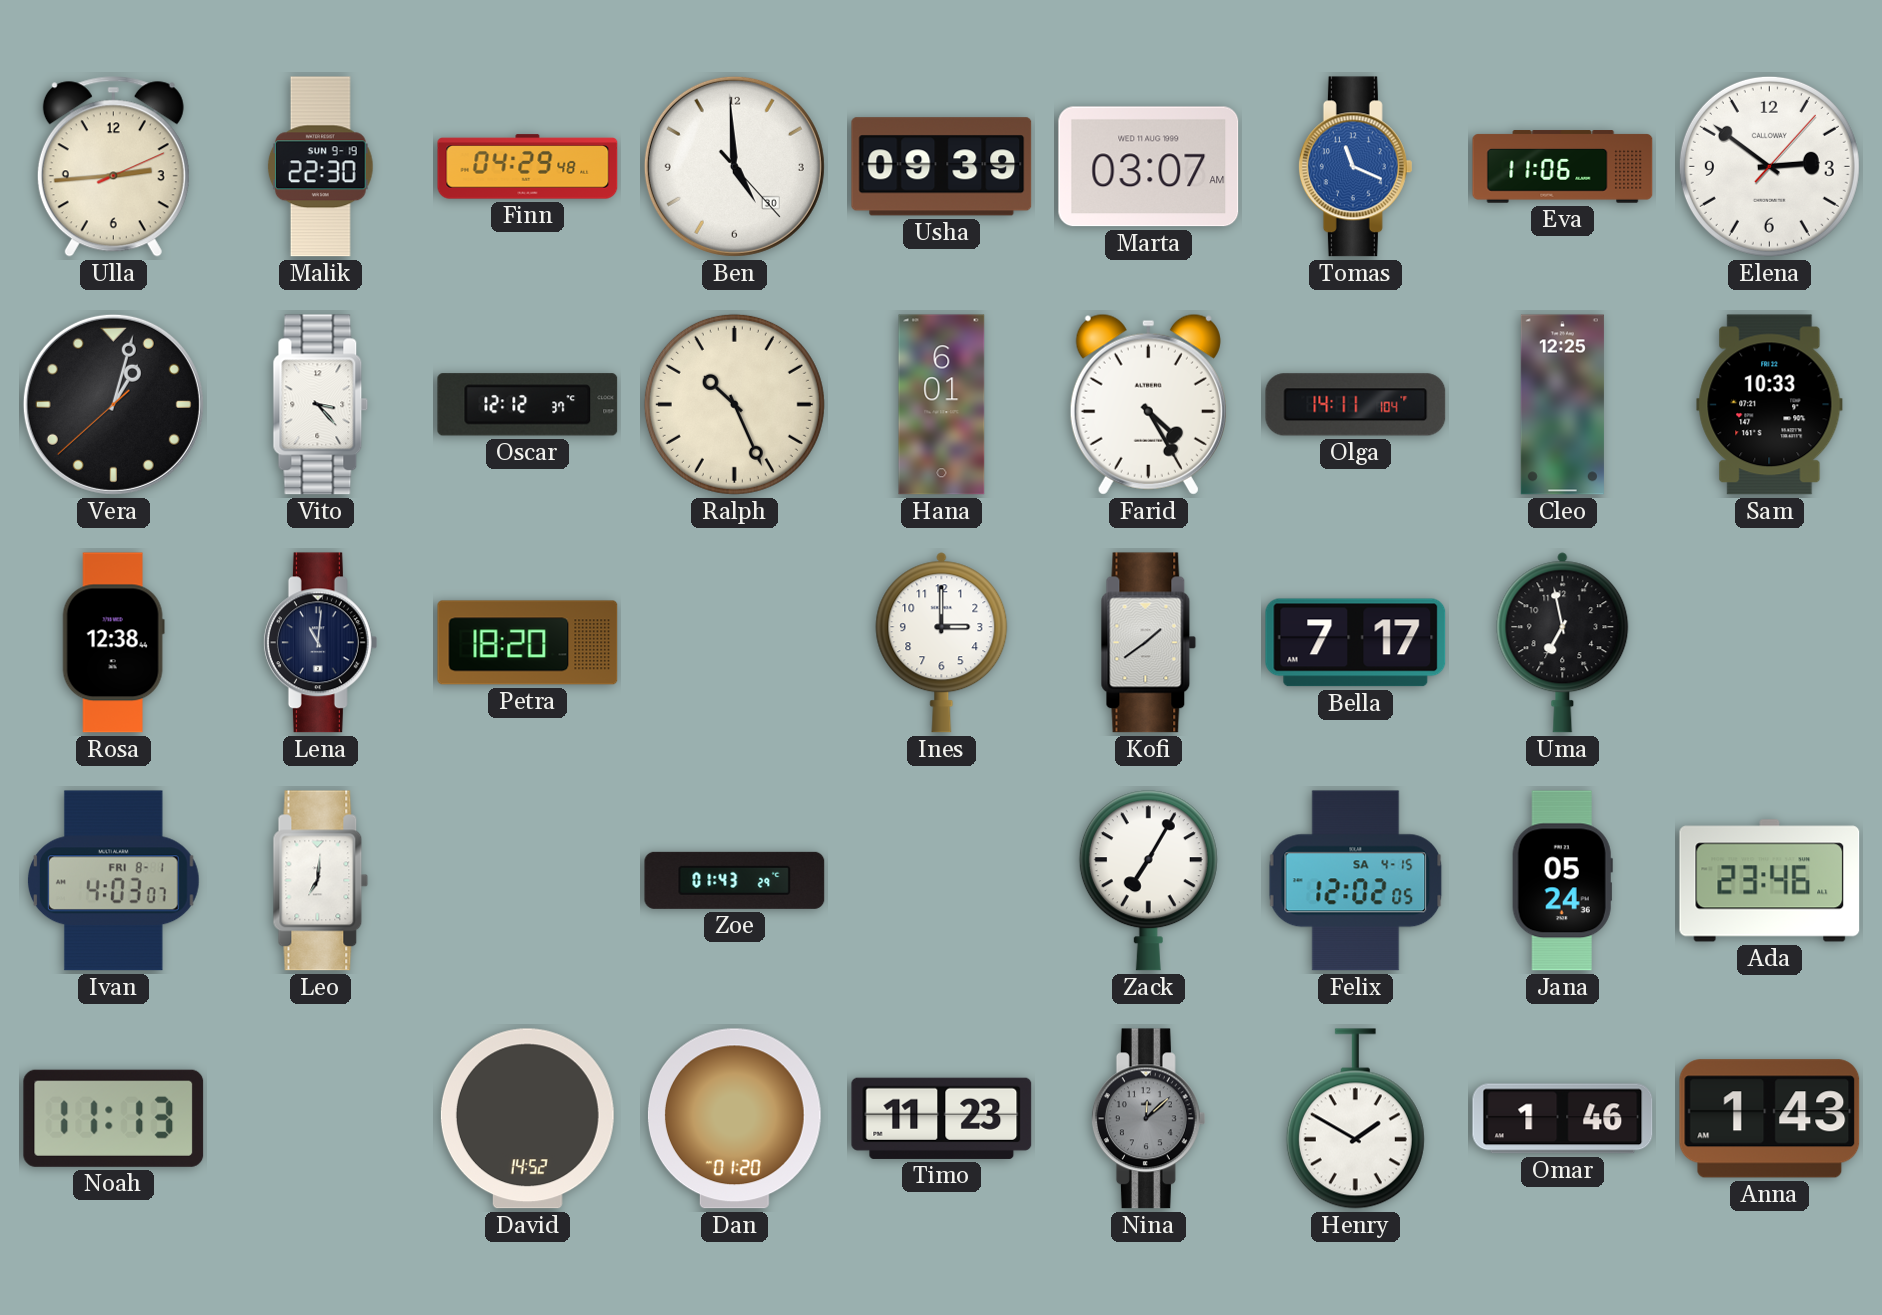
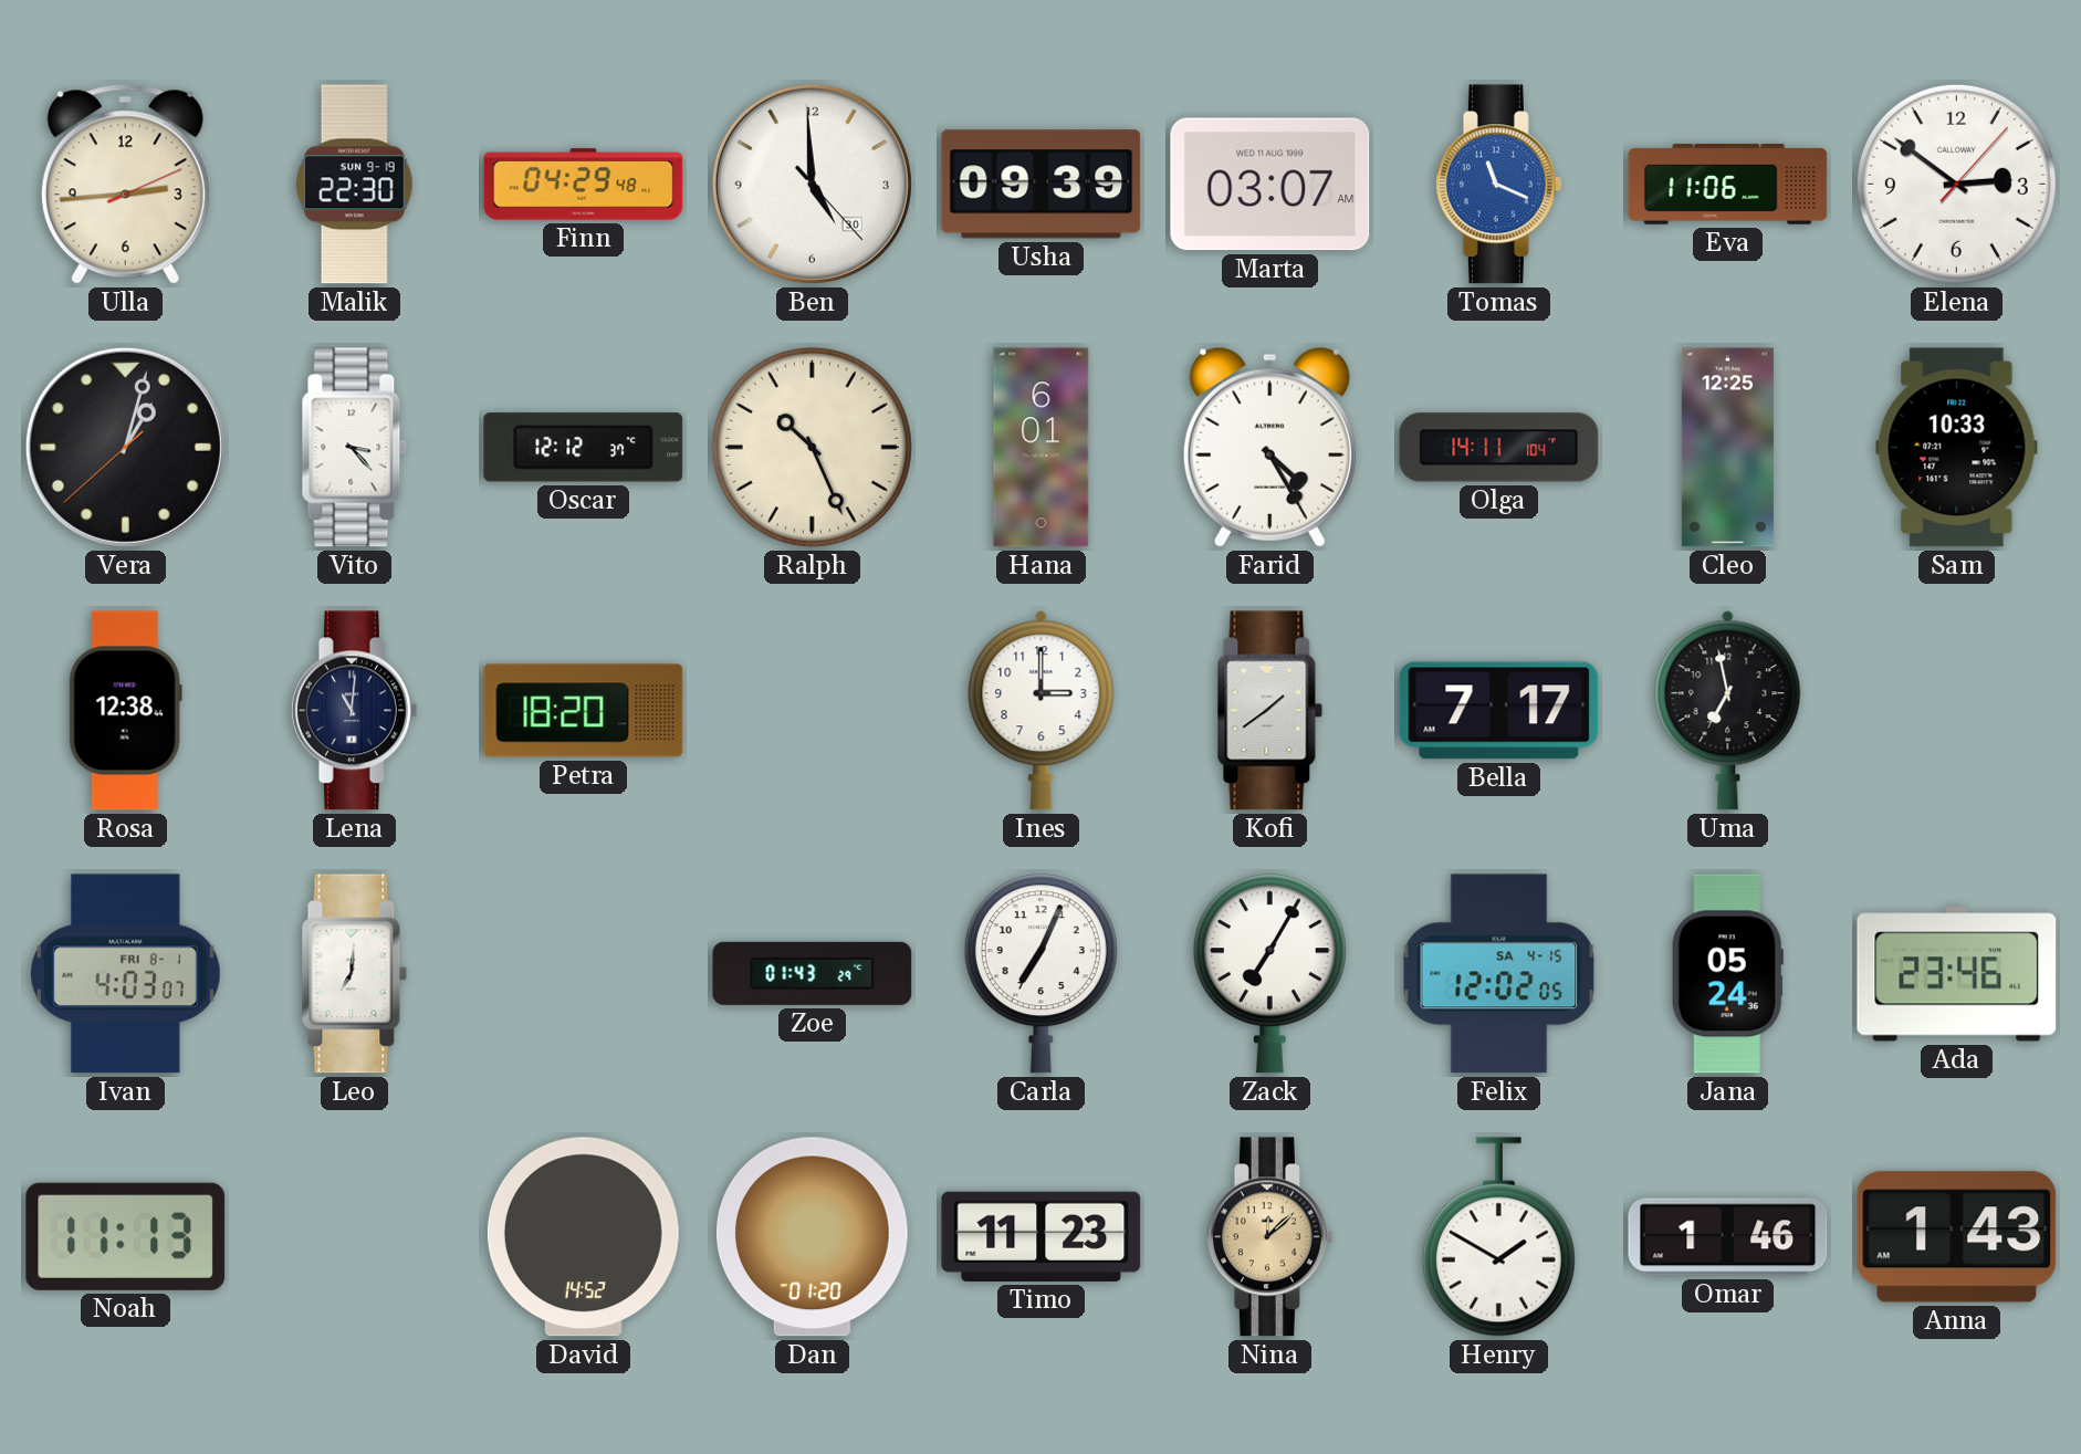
Carla: none -> 7:04
Nina dial: grey -> champagne
